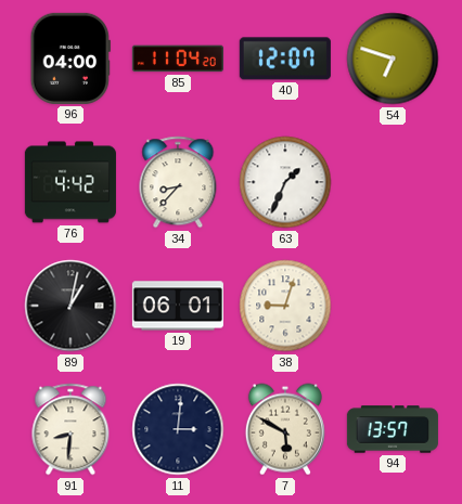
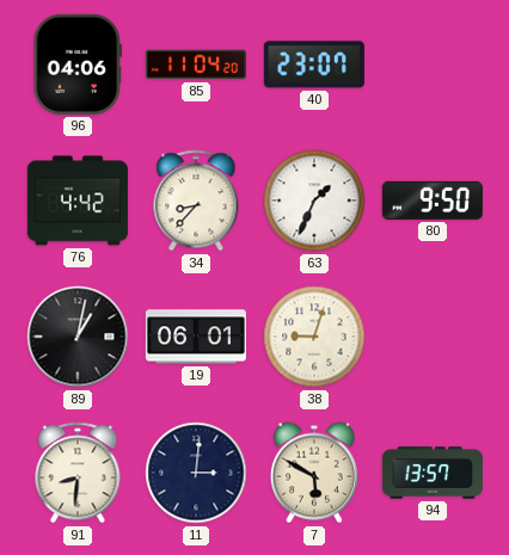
96: 04:00 -> 04:06
40: 12:07 -> 23:07
54: 6:48 -> none
80: none -> 9:50
